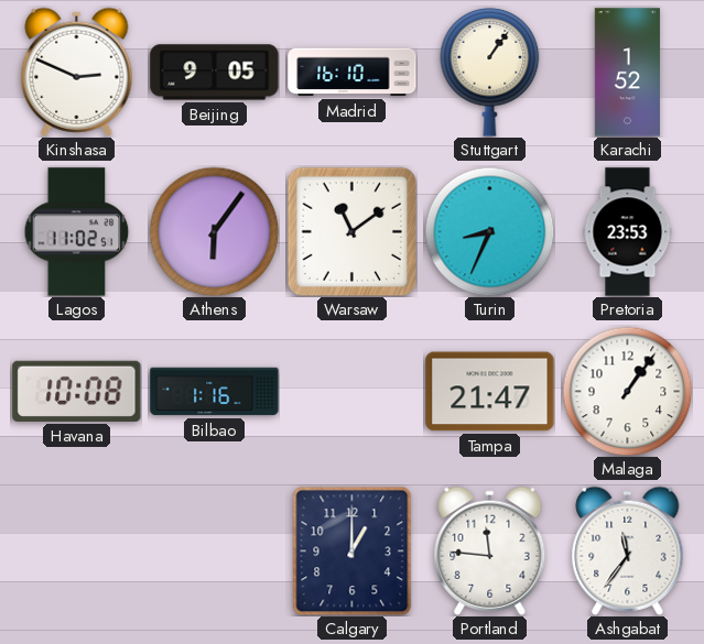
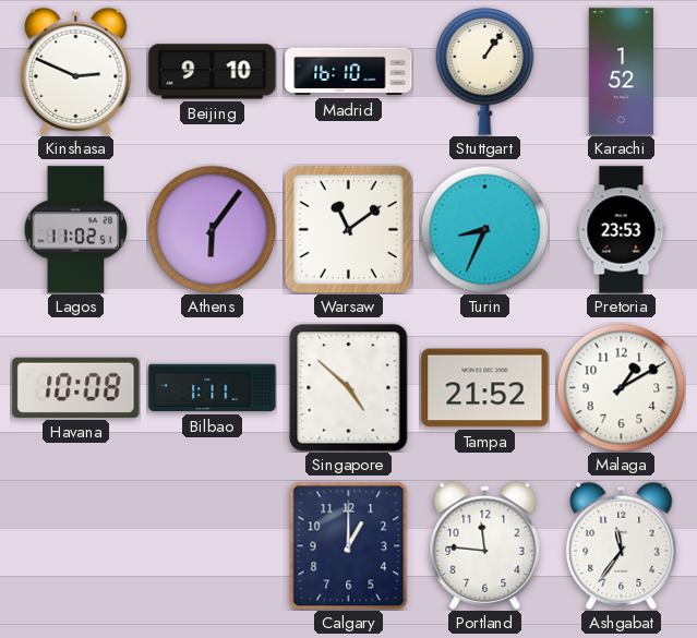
Beijing: 9:05 -> 9:10
Bilbao: 1:16 -> 1:11
Singapore: none -> 4:52
Tampa: 21:47 -> 21:52
Malaga: 1:06 -> 1:10
